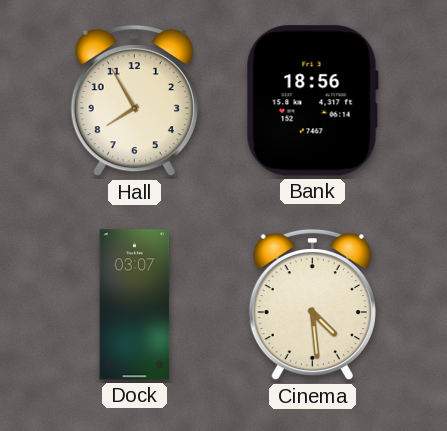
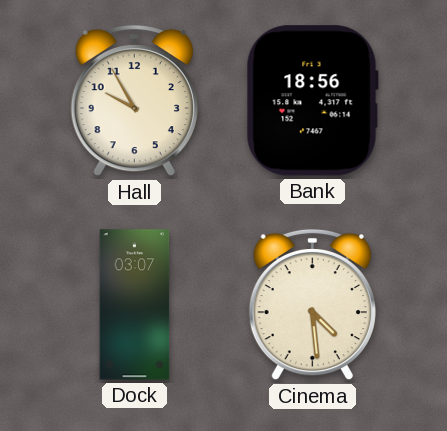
Hall: 7:55 -> 9:55
